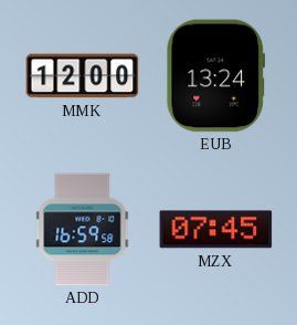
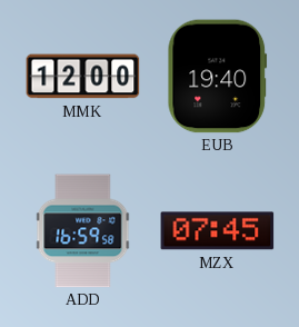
EUB: 13:24 -> 19:40
